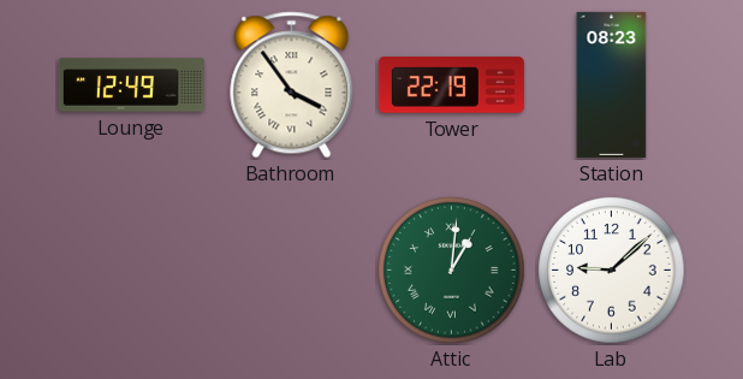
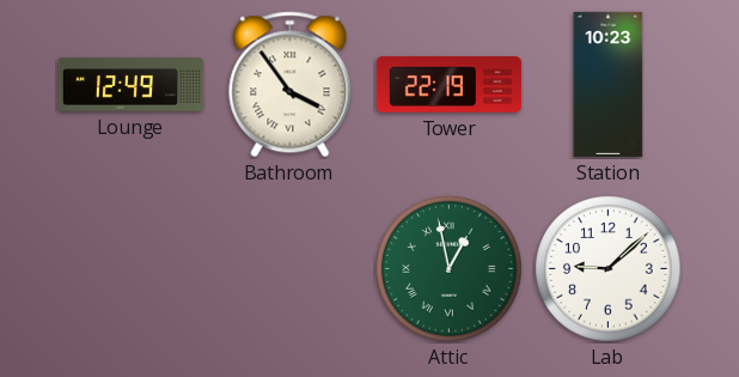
Station: 08:23 -> 10:23
Attic: 1:01 -> 12:58
